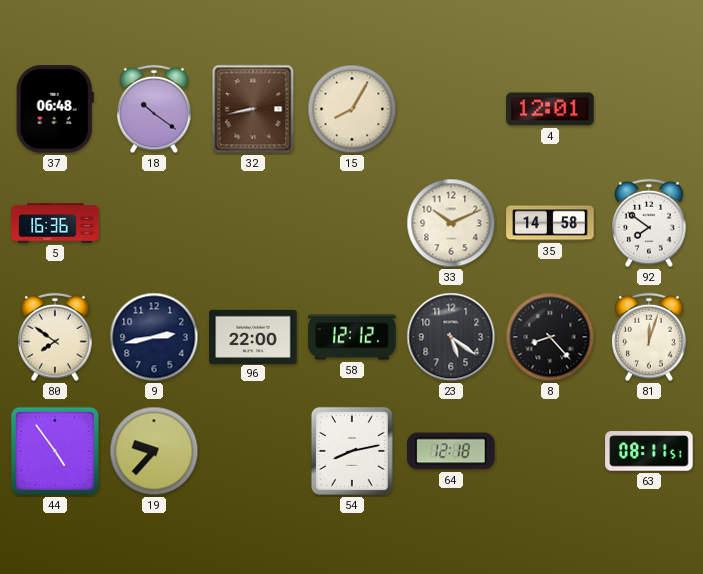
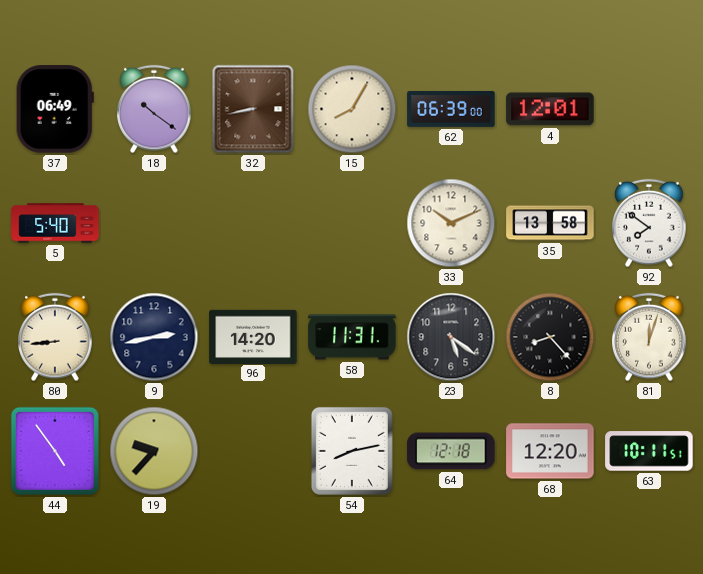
37: 06:48 -> 06:49
62: none -> 06:39
5: 16:36 -> 5:40
35: 14:58 -> 13:58
80: 7:51 -> 8:44
96: 22:00 -> 14:20
58: 12:12 -> 11:31
68: none -> 12:20
63: 08:11 -> 10:11
